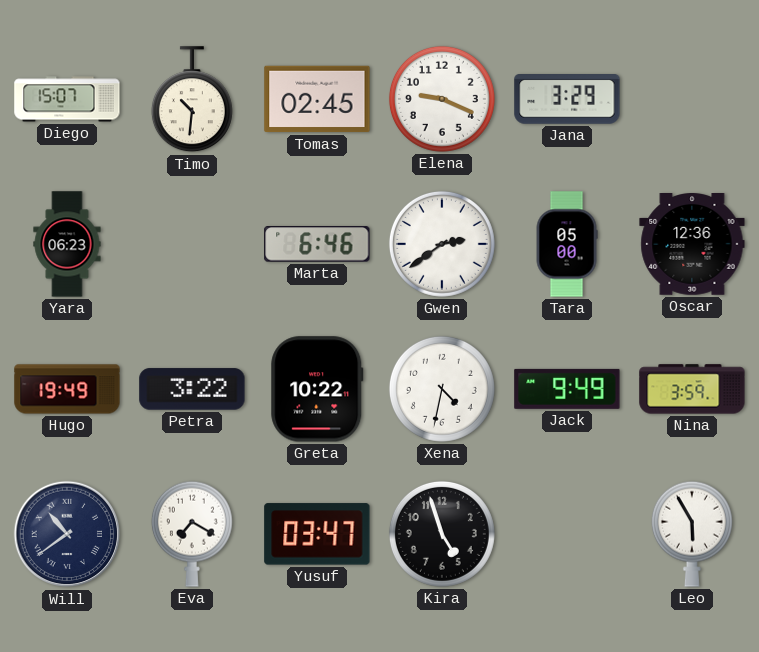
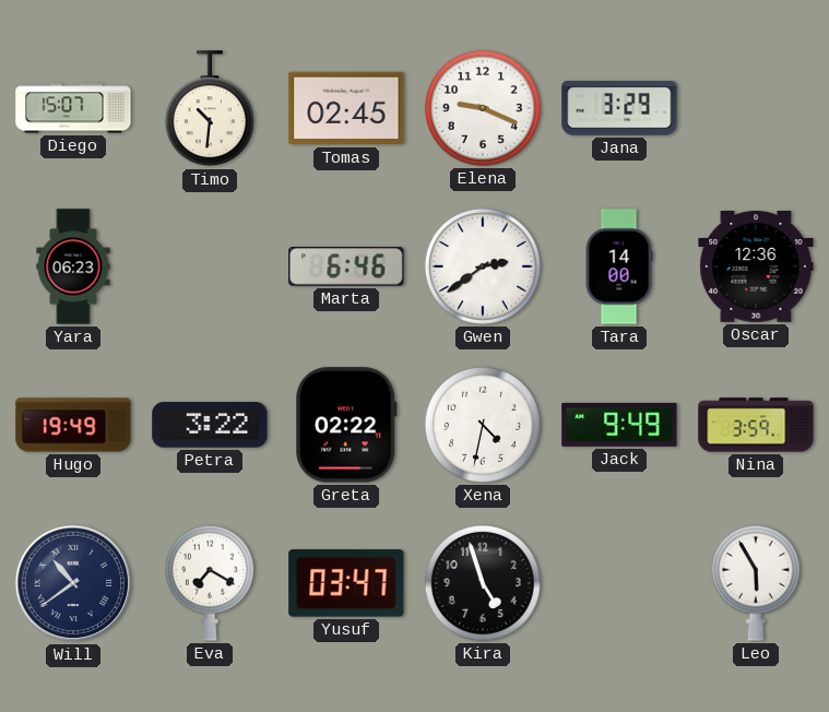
Tara: 05:00 -> 14:00
Greta: 10:22 -> 02:22
